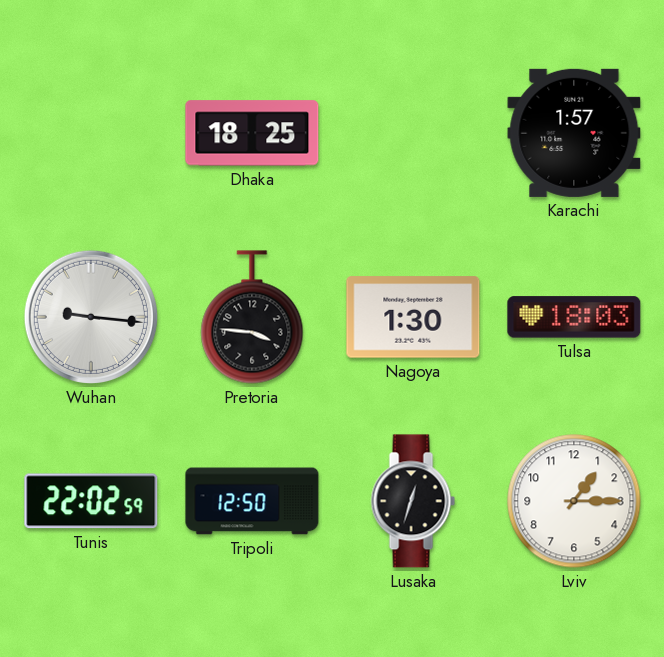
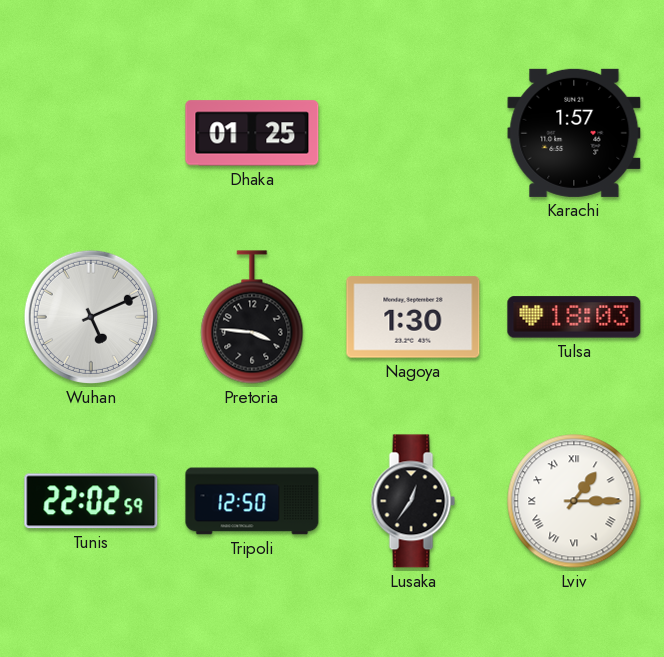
Dhaka: 18:25 -> 01:25
Wuhan: 9:16 -> 5:11
Lusaka: 12:33 -> 12:36
Lviv numerals: Arabic -> Roman
